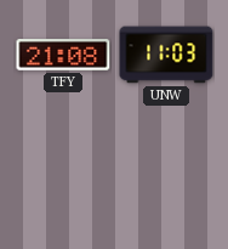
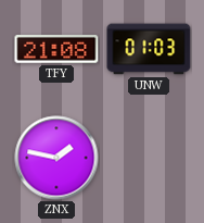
UNW: 11:03 -> 01:03
ZNX: none -> 1:47
